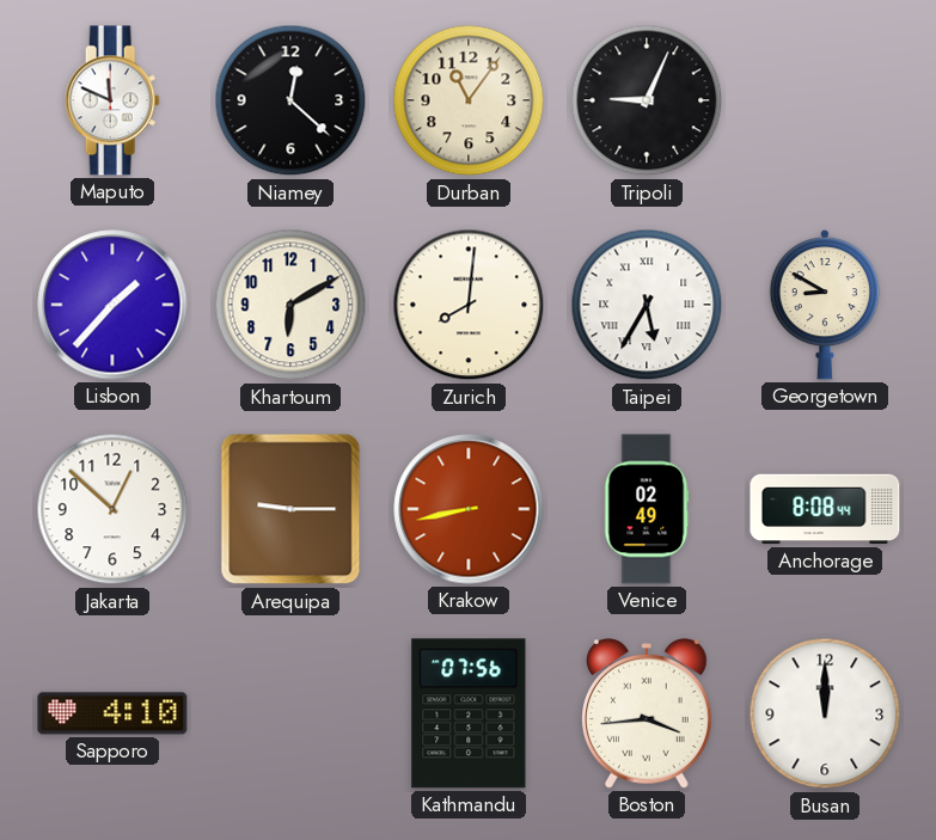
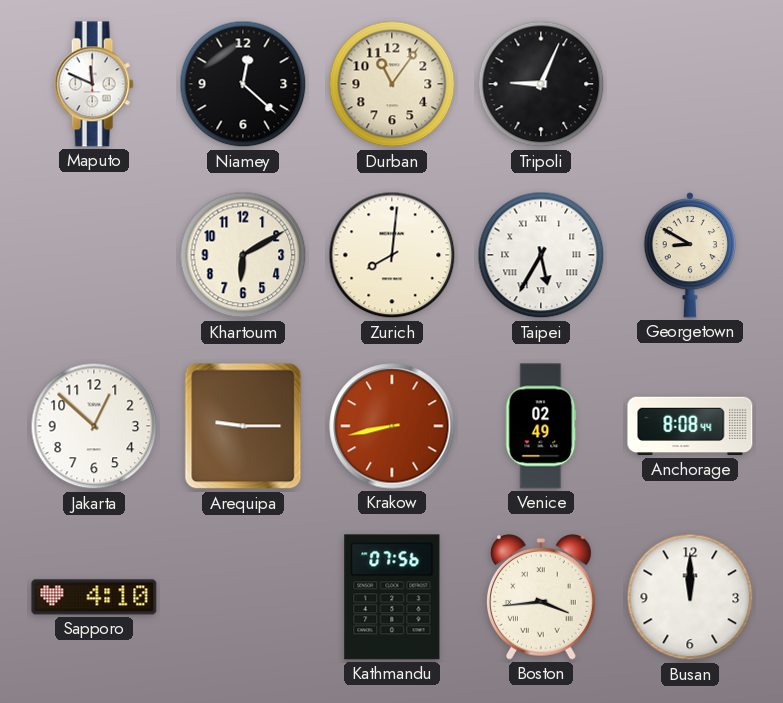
Lisbon: 1:37 -> none
